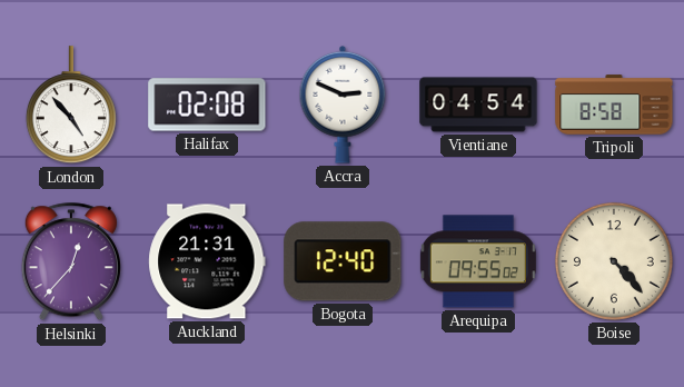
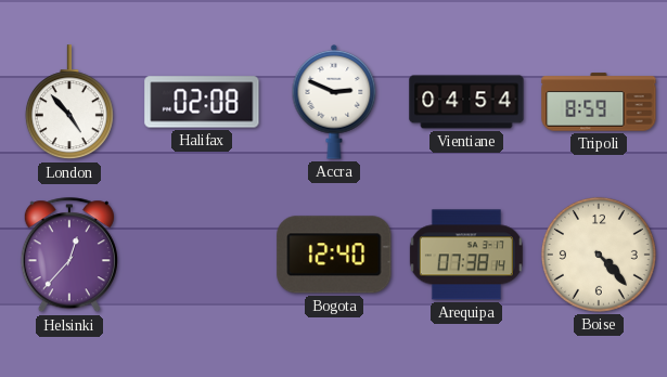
Tripoli: 8:58 -> 8:59
Auckland: 21:31 -> none
Arequipa: 09:55 -> 07:38
